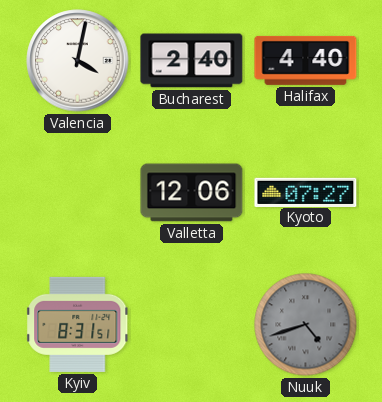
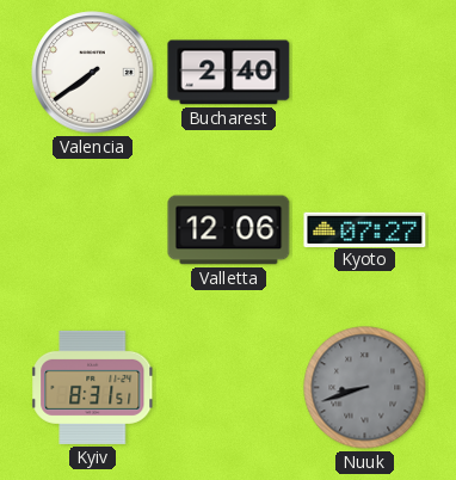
Valencia: 4:02 -> 7:39
Halifax: 4:40 -> none
Nuuk: 4:42 -> 8:42
